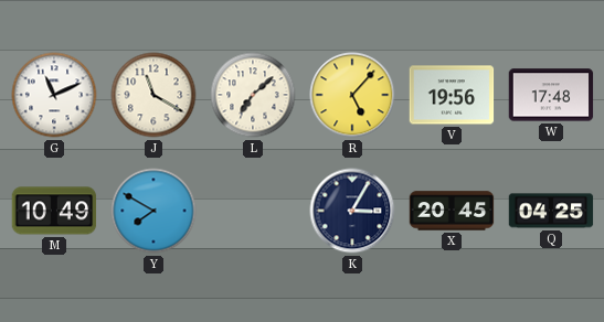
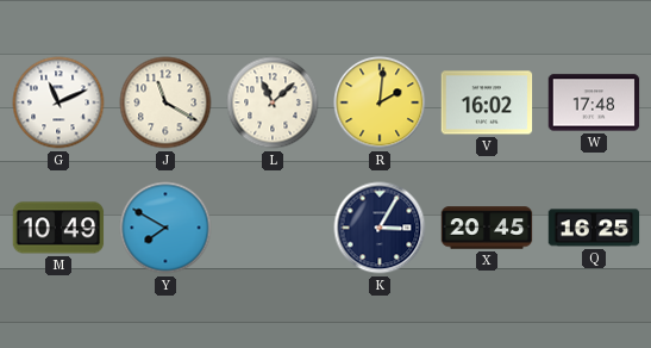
L: 7:08 -> 11:08
R: 5:07 -> 2:01
V: 19:56 -> 16:02
Q: 04:25 -> 16:25
